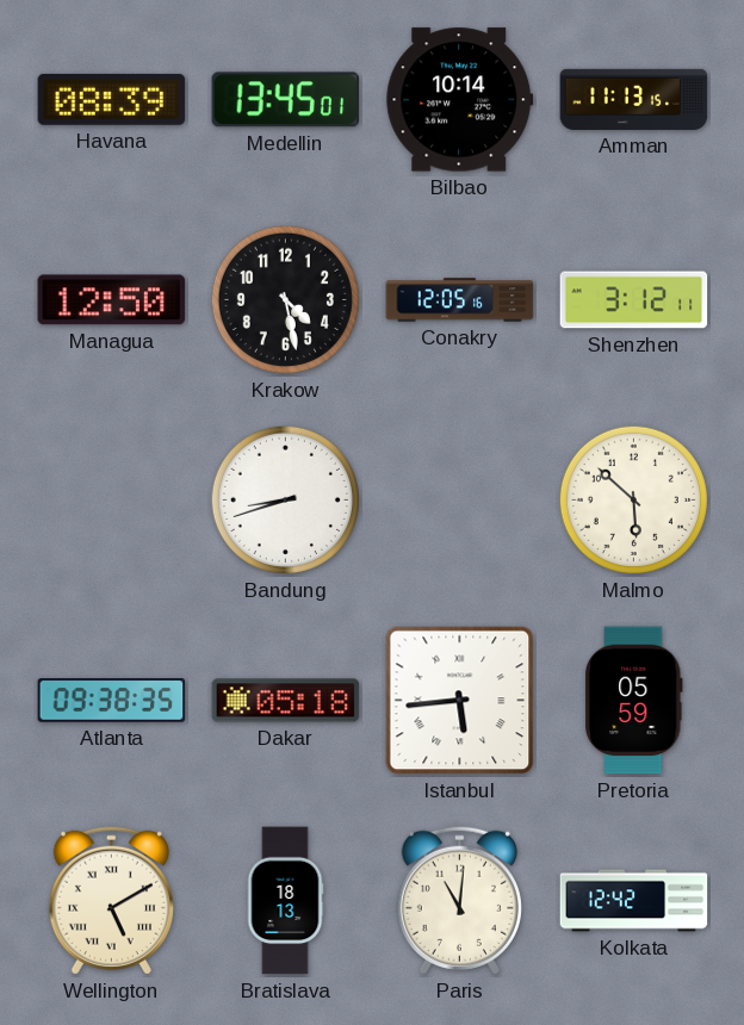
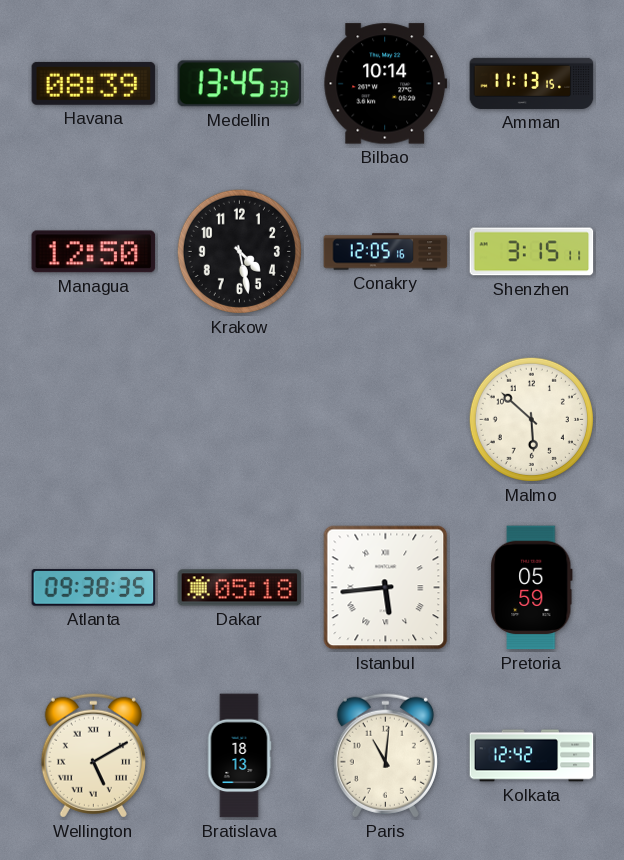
Medellin: 13:45:01 -> 13:45:33
Shenzhen: 3:12 -> 3:15
Bandung: 8:42 -> none
